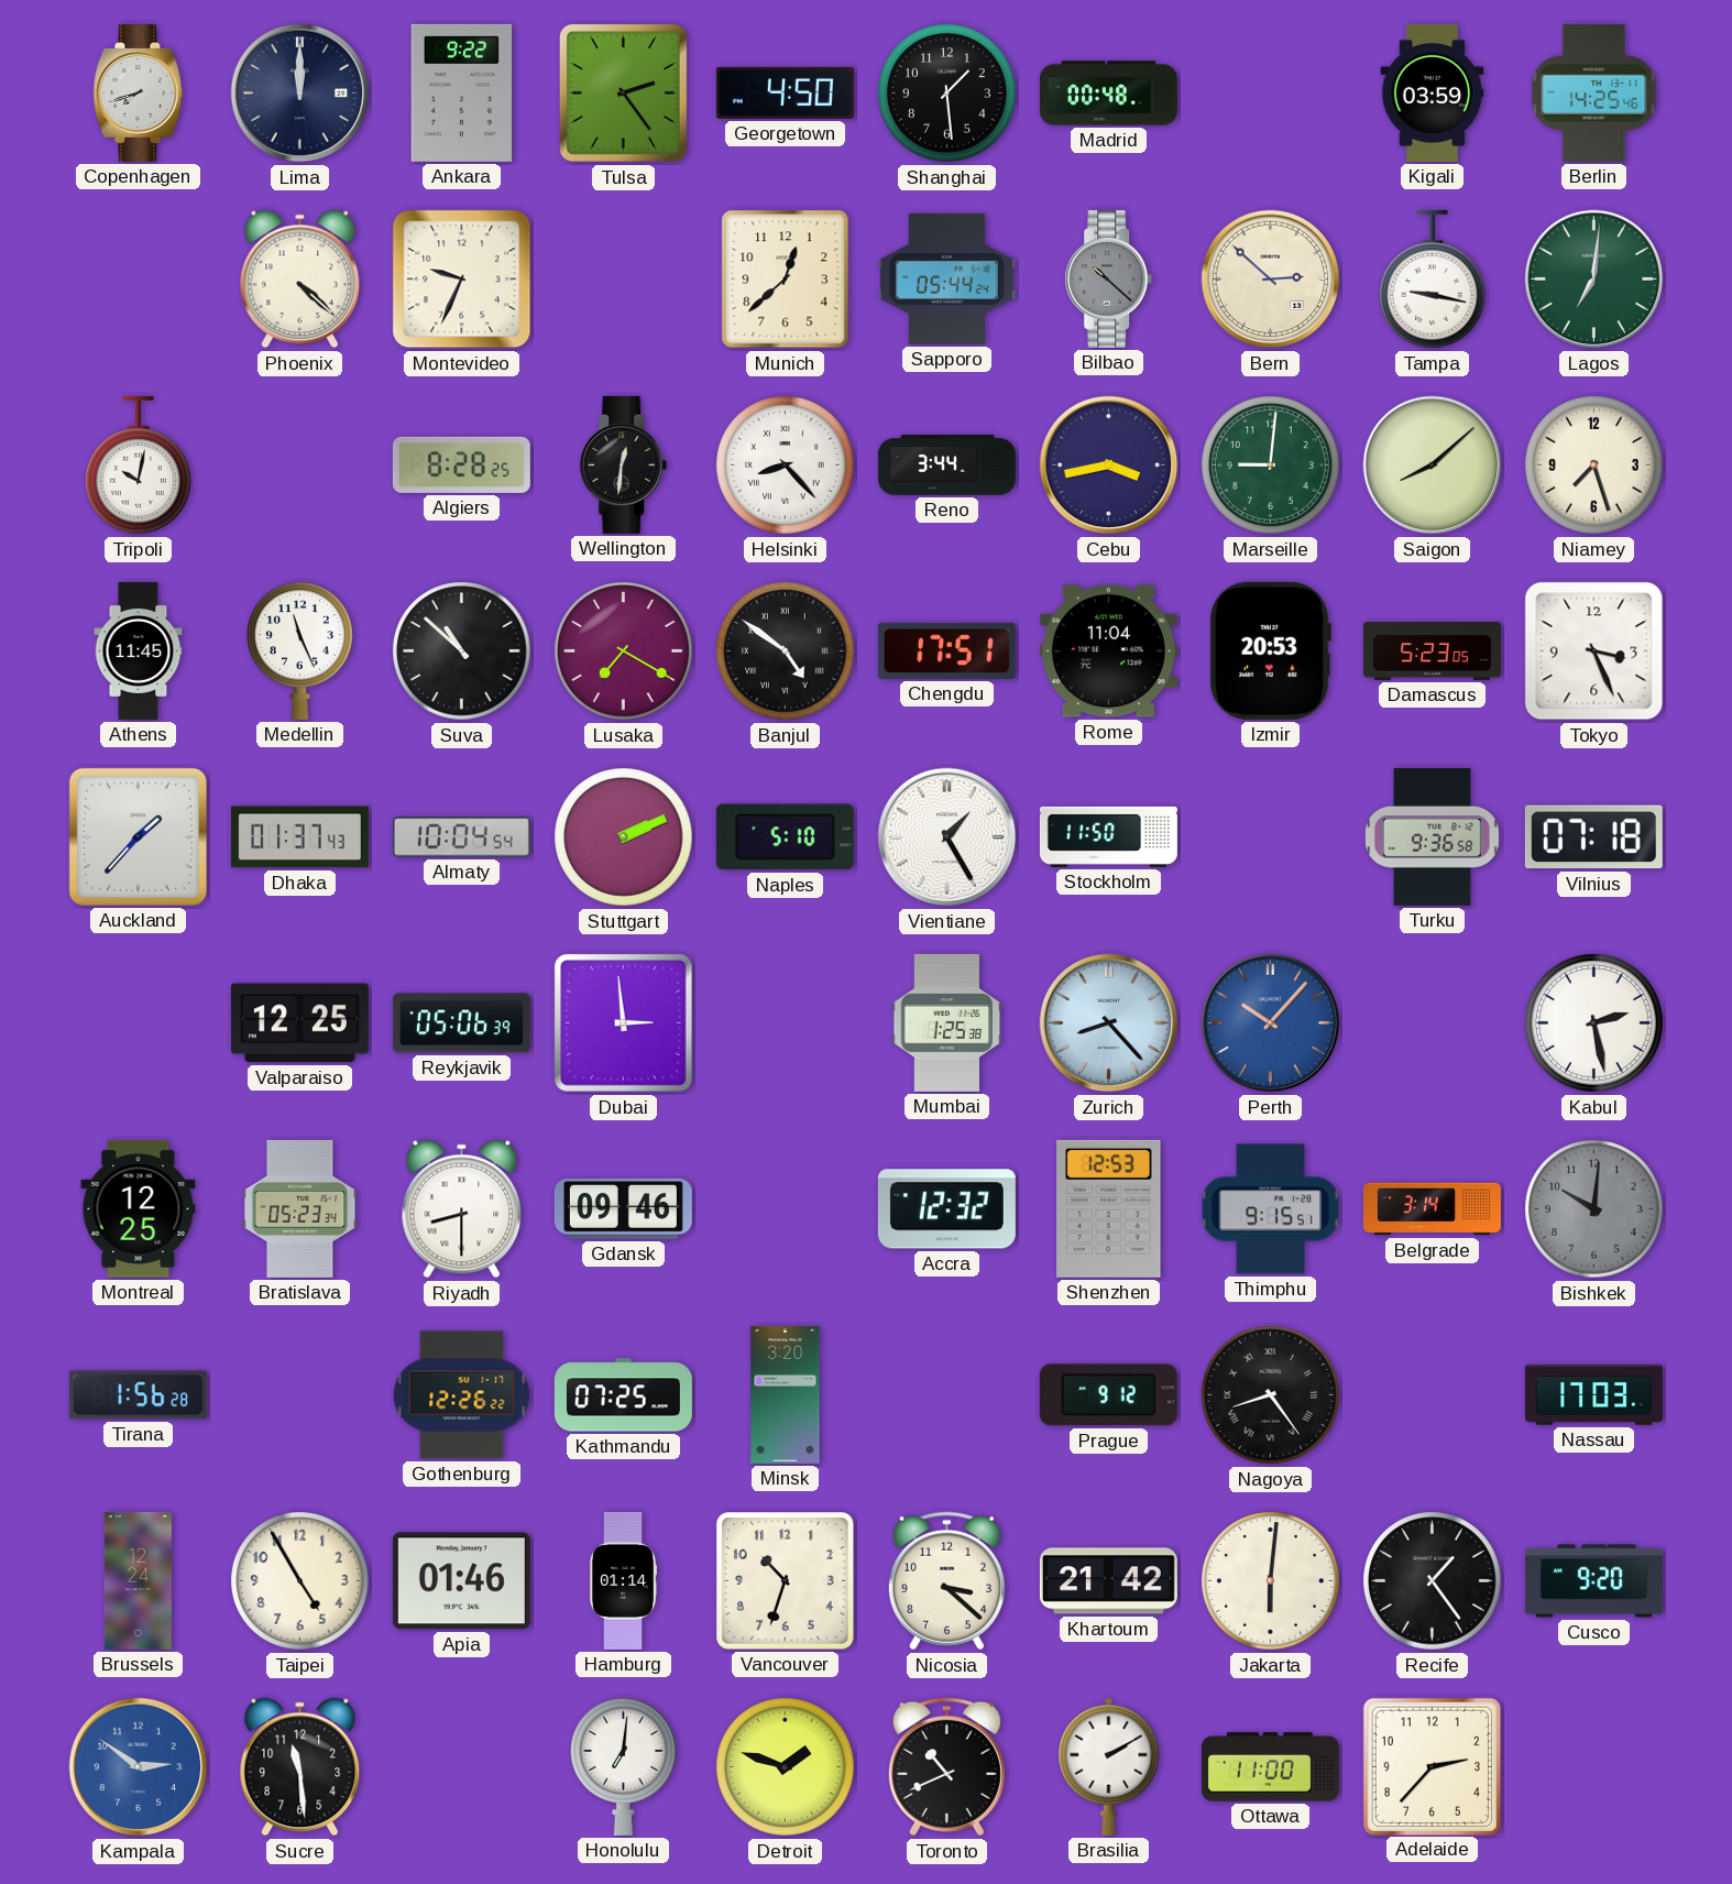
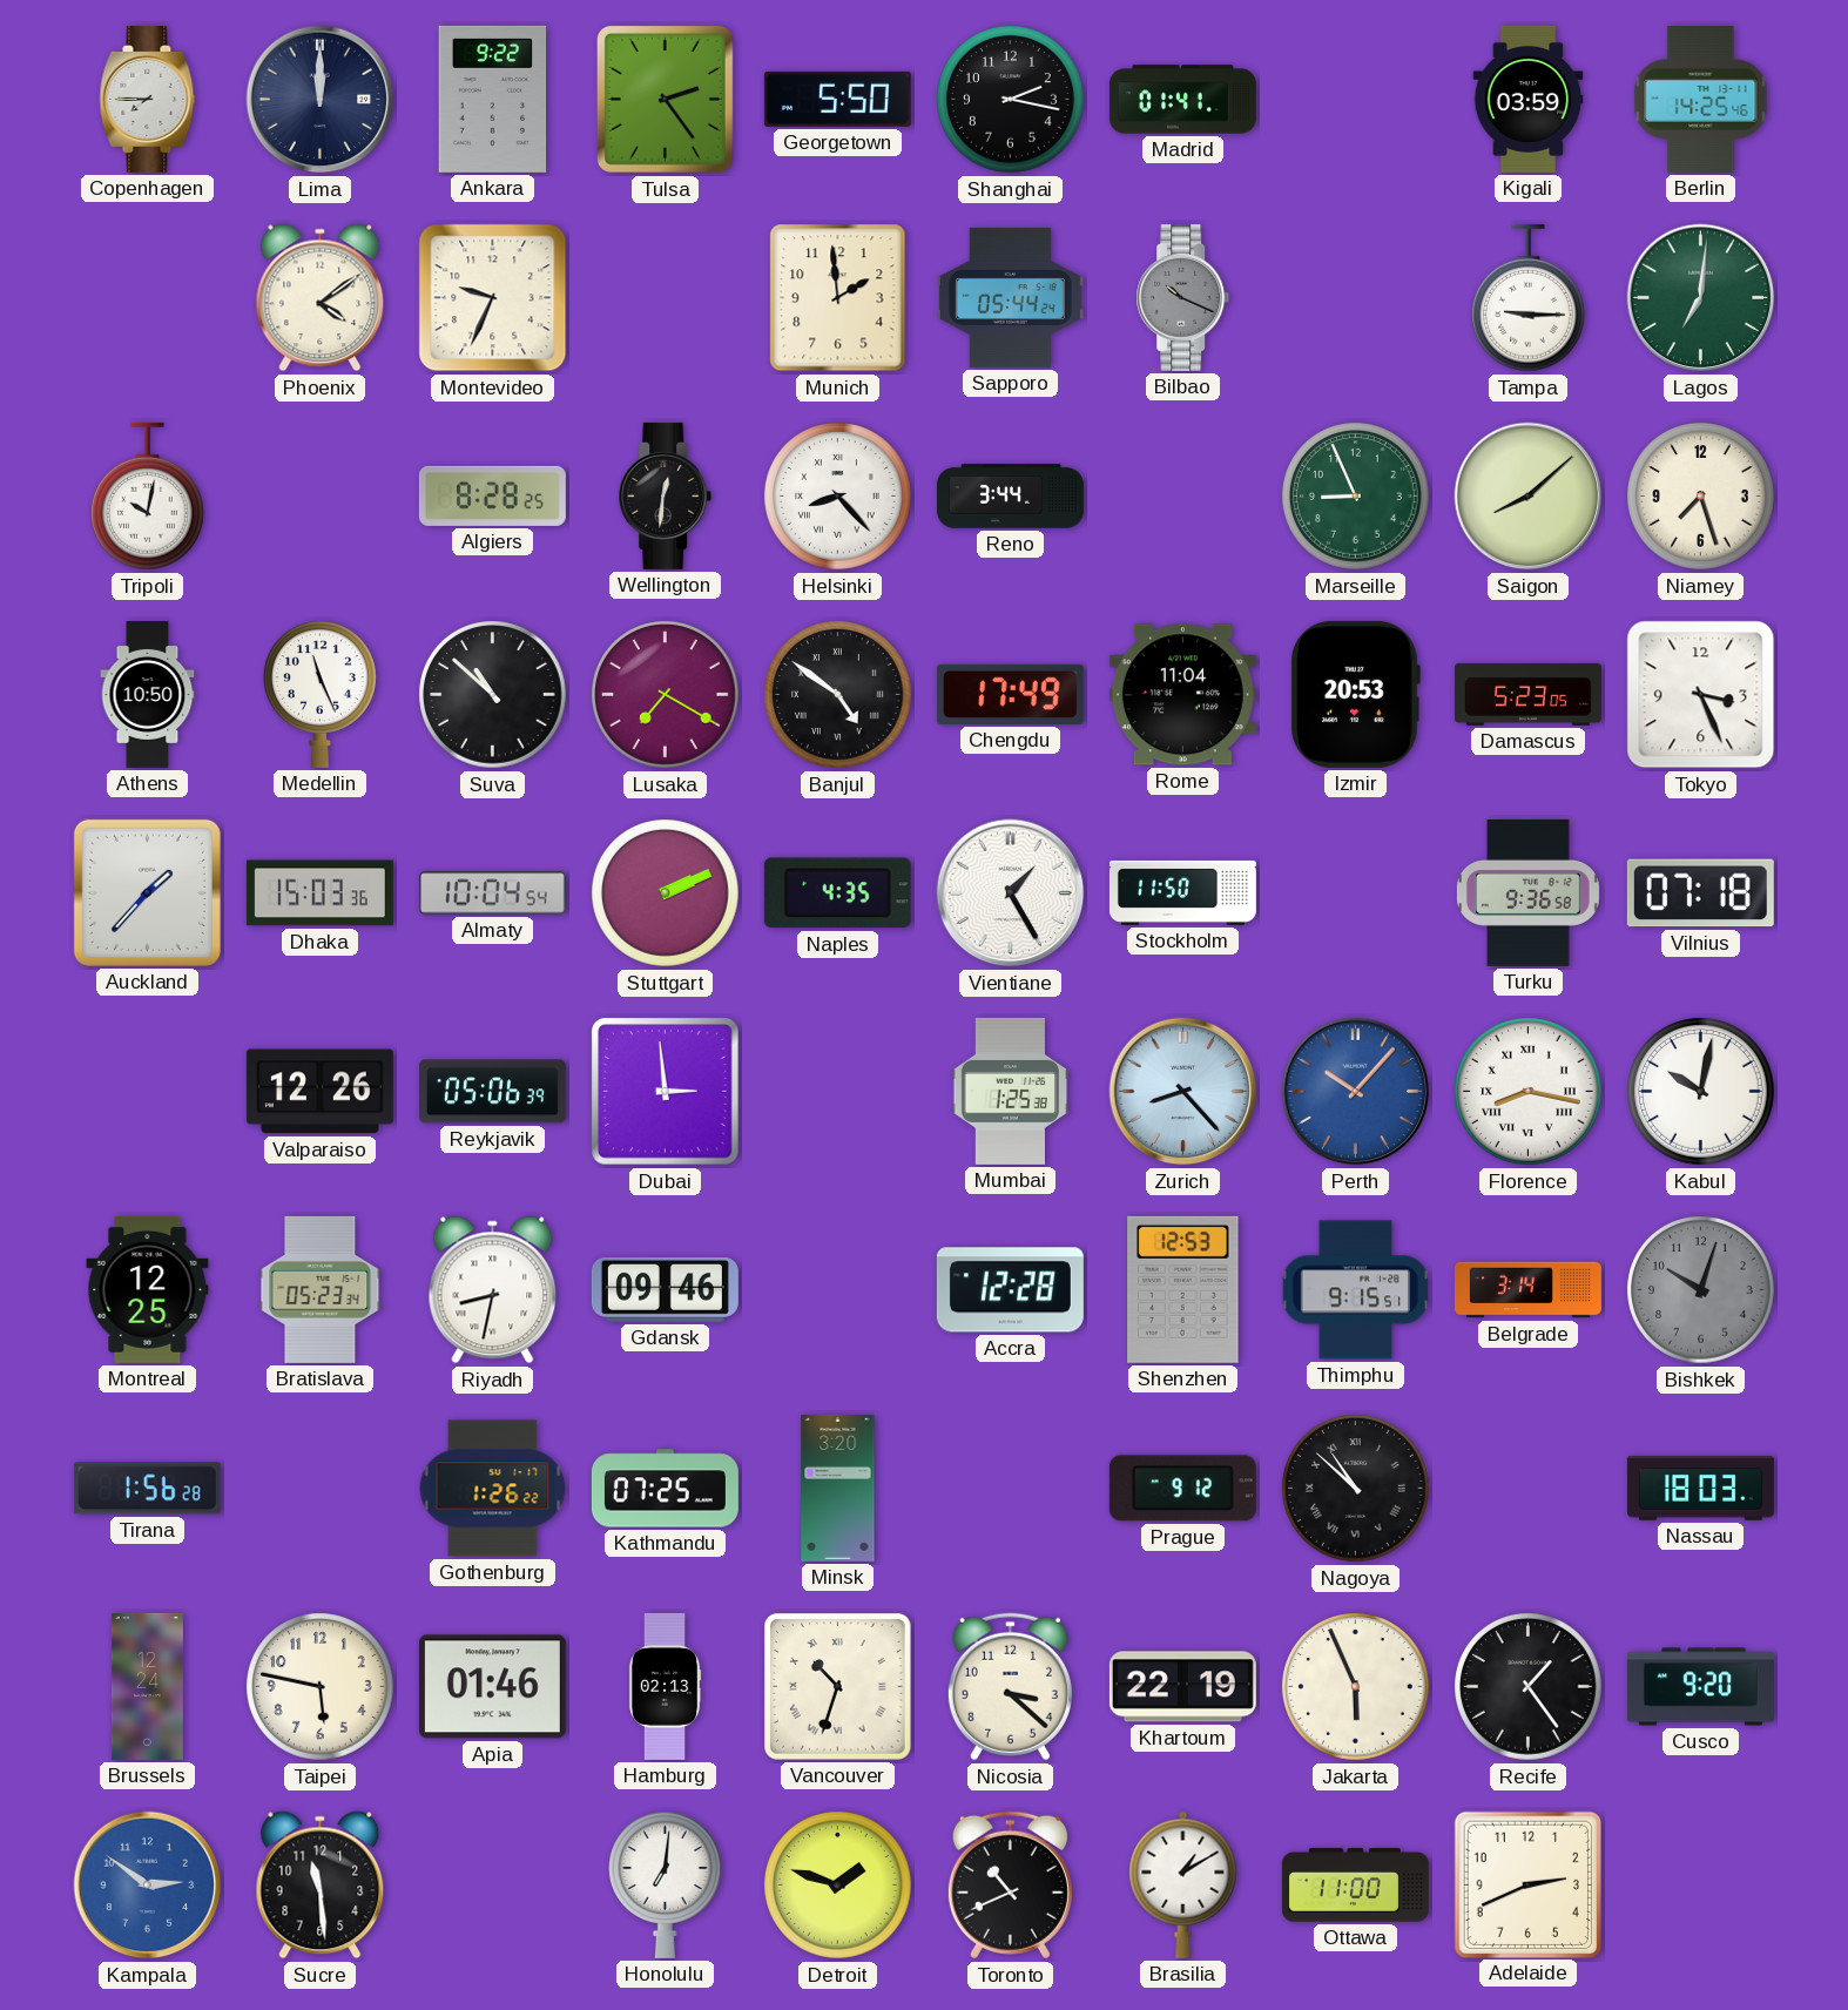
Copenhagen: 7:42 -> 7:45
Georgetown: 4:50 -> 5:50
Shanghai: 1:29 -> 2:17
Madrid: 00:48 -> 01:41
Phoenix: 4:22 -> 4:09
Munich: 12:38 -> 1:59
Bilbao: 10:22 -> 10:19
Bern: 2:52 -> none
Tampa: 9:17 -> 9:15
Cebu: 3:43 -> none
Marseille: 9:01 -> 8:56
Athens: 11:45 -> 10:50
Chengdu: 17:51 -> 17:49
Dhaka: 01:37 -> 15:03
Naples: 5:10 -> 4:35
Valparaiso: 12:25 -> 12:26
Florence: none -> 8:17
Kabul: 2:28 -> 10:02
Riyadh: 8:30 -> 8:32
Accra: 12:32 -> 12:28
Bishkek: 10:01 -> 10:03
Gothenburg: 12:26 -> 1:26
Nagoya: 8:24 -> 10:52
Nassau: 17:03 -> 18:03
Taipei: 4:55 -> 5:47
Hamburg: 01:14 -> 02:13
Vancouver numerals: Arabic -> Roman
Khartoum: 21:42 -> 22:19
Jakarta: 6:01 -> 5:56
Brasilia: 2:10 -> 1:10
Adelaide: 2:37 -> 2:41
